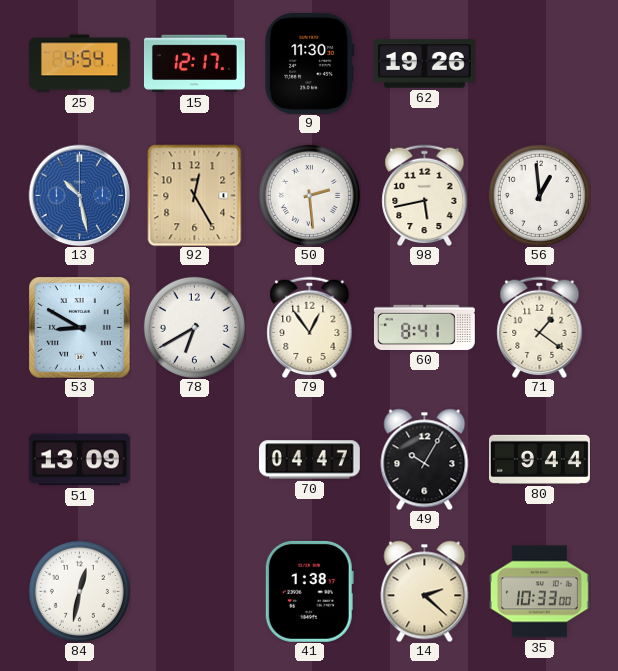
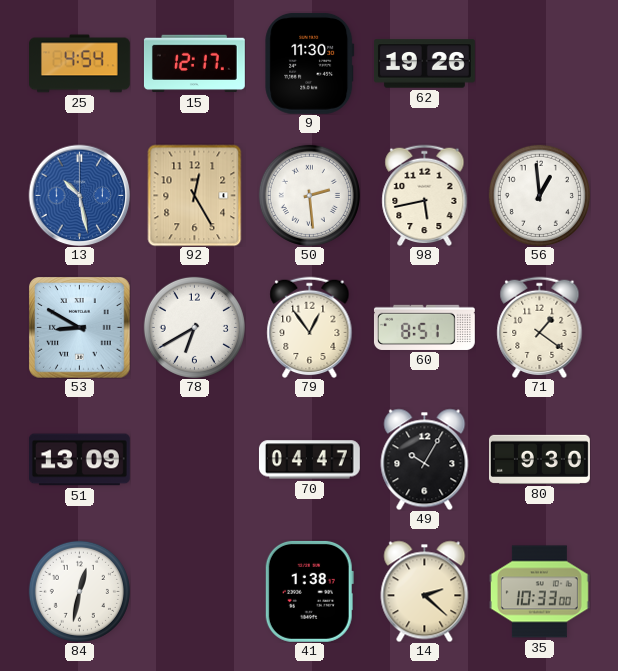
60: 8:41 -> 8:51
80: 9:44 -> 9:30
